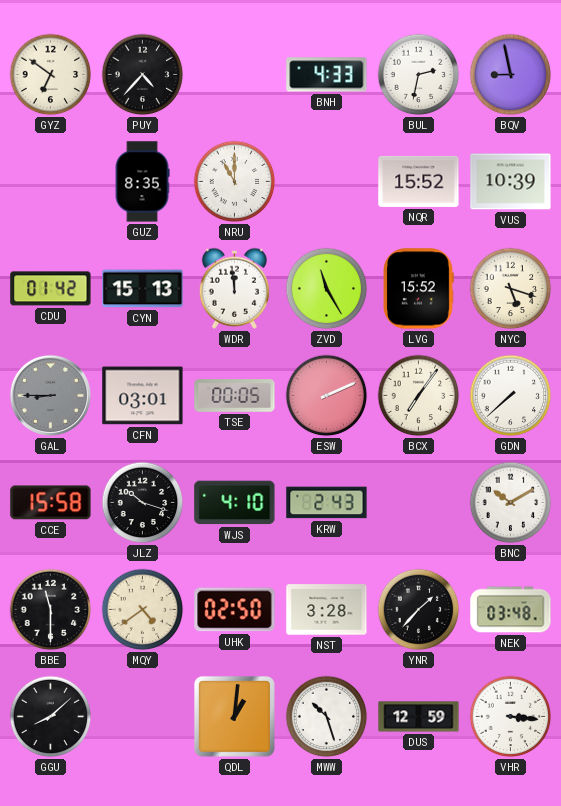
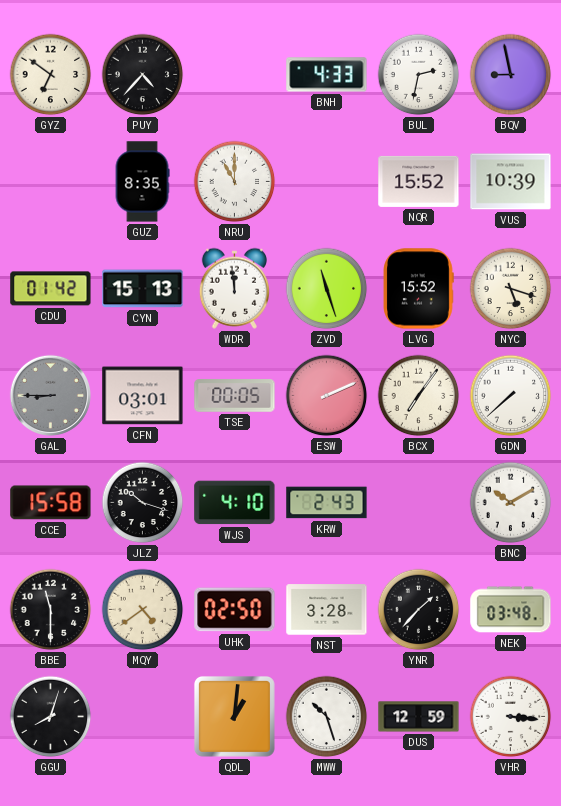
ZVD: 11:25 -> 11:27
GGU: 8:08 -> 8:03
